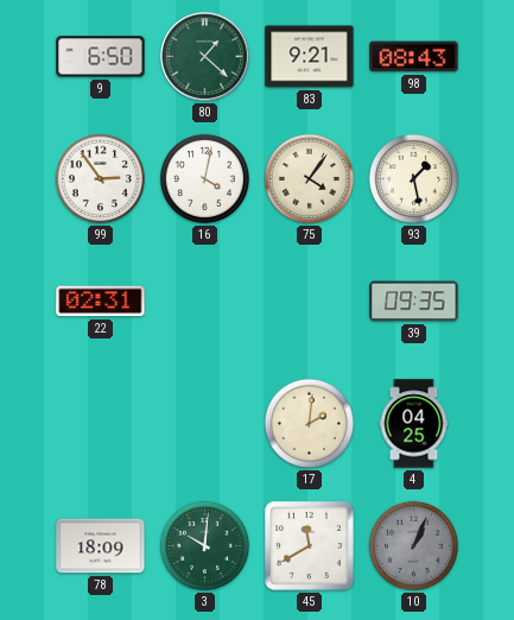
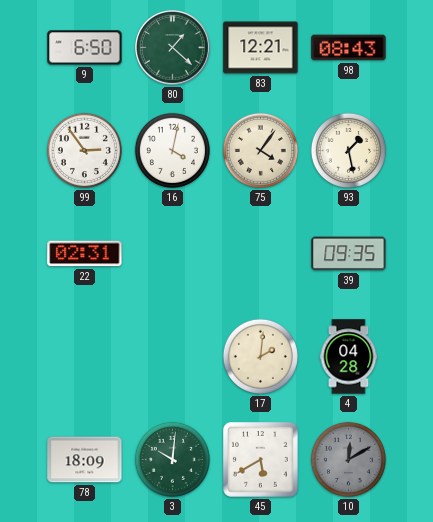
83: 9:21 -> 12:21
4: 04:25 -> 04:28
45: 11:40 -> 5:40
10: 1:04 -> 12:10
